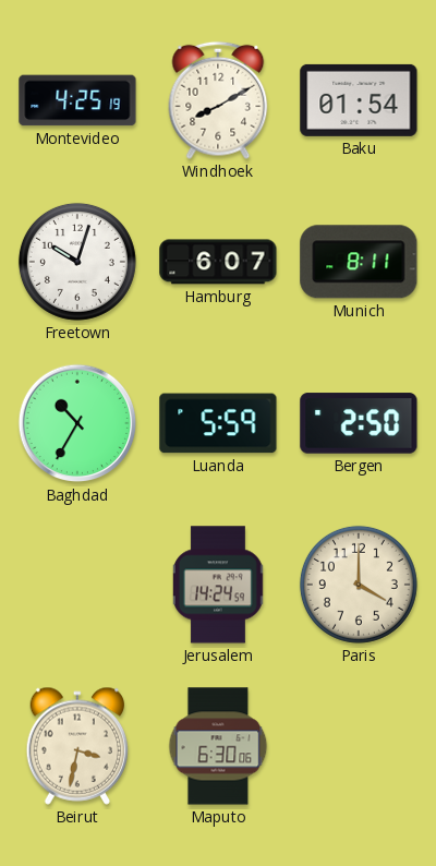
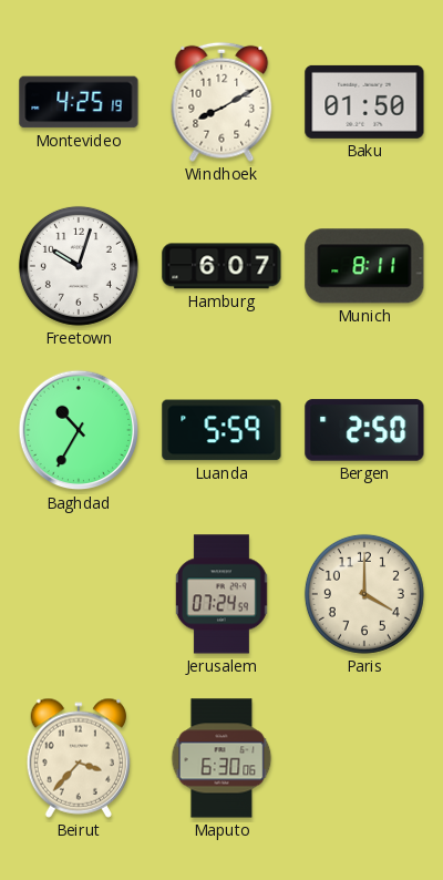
Baku: 01:54 -> 01:50
Jerusalem: 14:24 -> 07:24
Beirut: 3:32 -> 3:37
